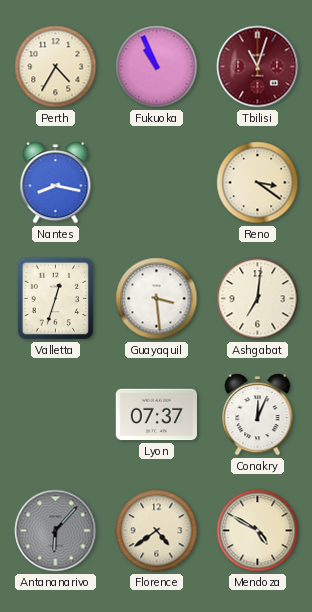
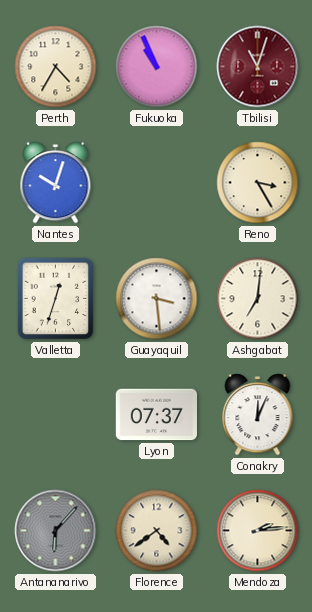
Nantes: 8:17 -> 10:03
Reno: 3:21 -> 3:25
Mendoza: 4:50 -> 2:14
